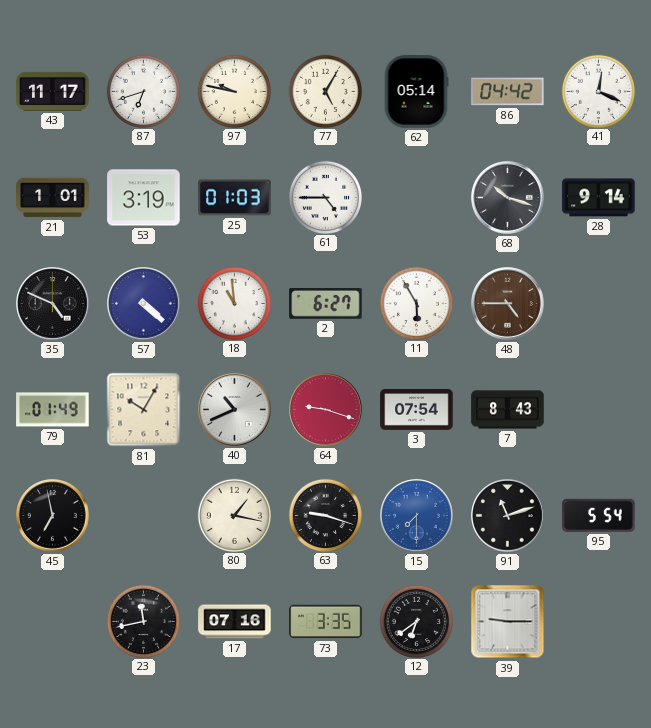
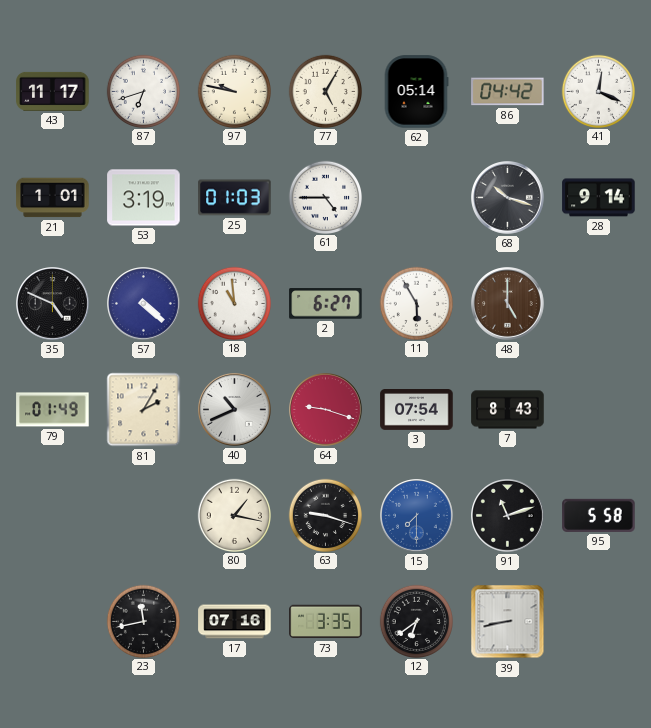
48: 4:45 -> 5:00
81: 10:05 -> 2:05
45: 6:58 -> none
95: 5:54 -> 5:58
39: 9:15 -> 8:43
